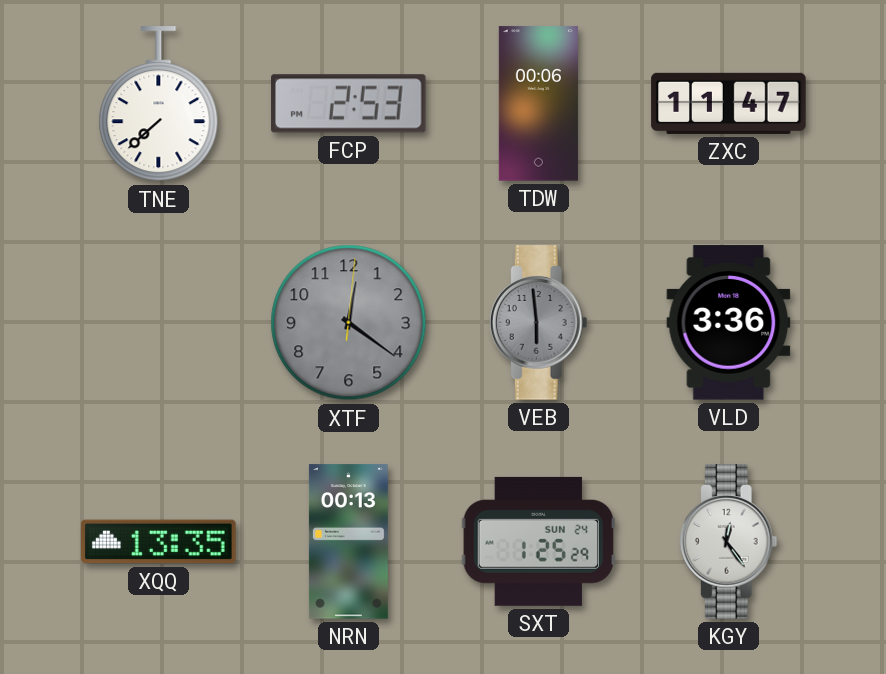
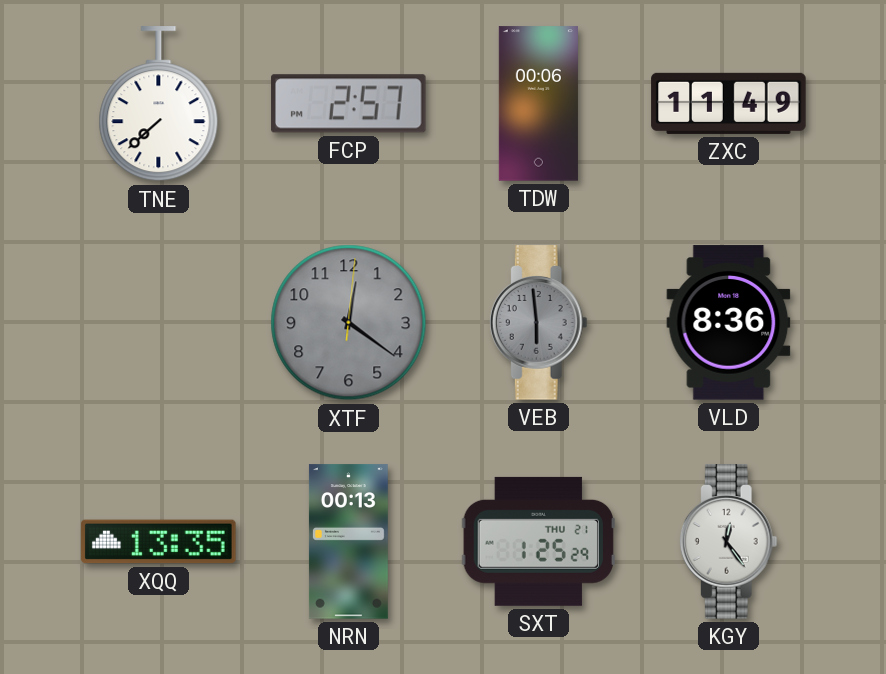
FCP: 2:53 -> 2:57
ZXC: 11:47 -> 11:49
VLD: 3:36 -> 8:36
SXT date: SUN 24 -> THU 21
